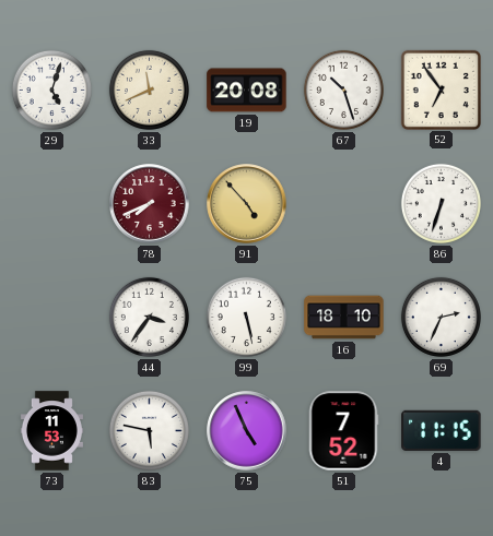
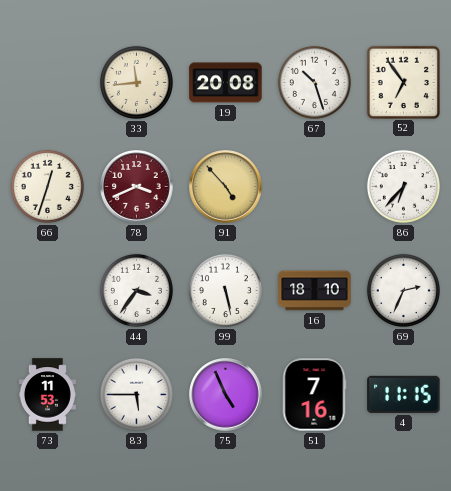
29: 5:03 -> none
33: 11:41 -> 11:44
66: none -> 12:33
78: 7:41 -> 3:41
86: 6:33 -> 6:37
83: 5:47 -> 5:45
51: 7:52 -> 7:16
